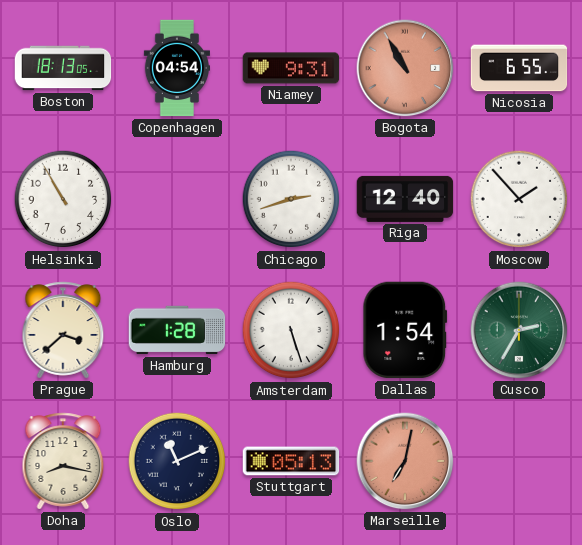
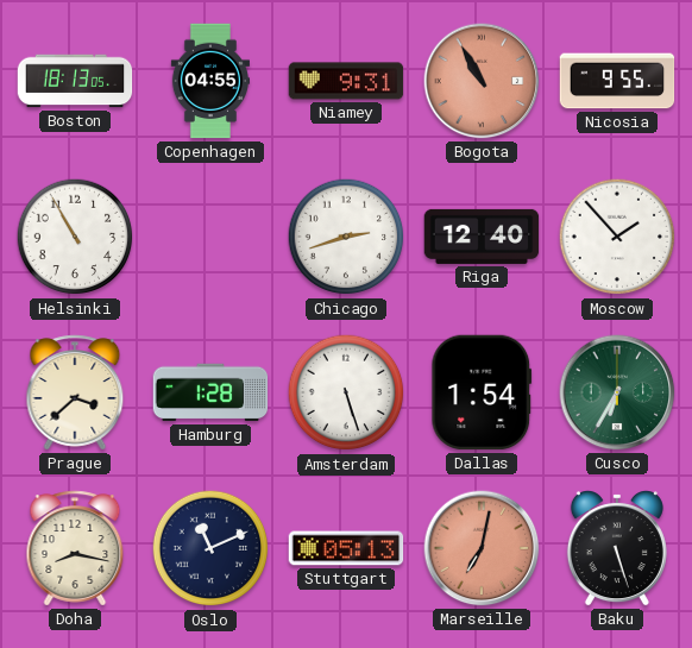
Copenhagen: 04:54 -> 04:55
Nicosia: 6:55 -> 9:55
Cusco: 2:35 -> 6:35
Baku: none -> 5:27
